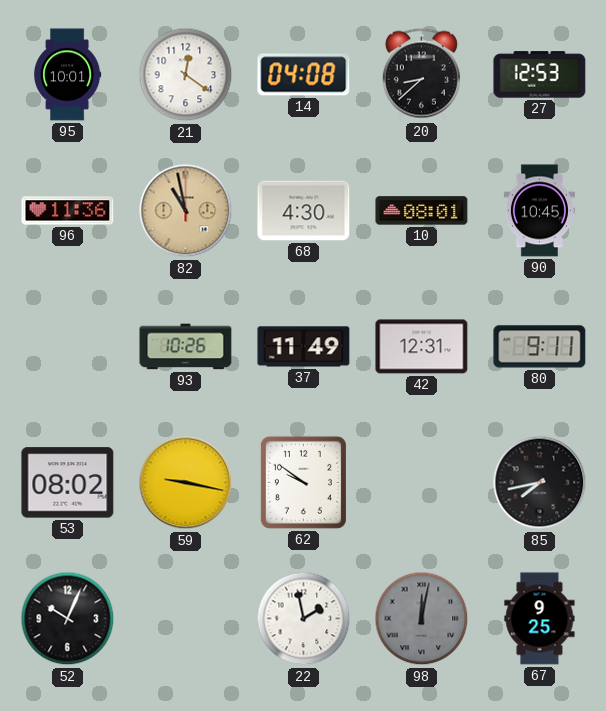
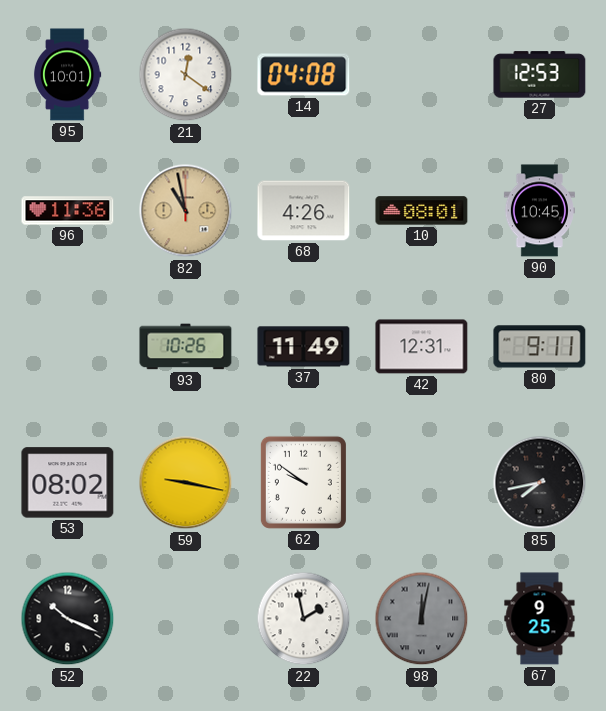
20: 8:38 -> none
68: 4:30 -> 4:26
52: 10:04 -> 10:19
